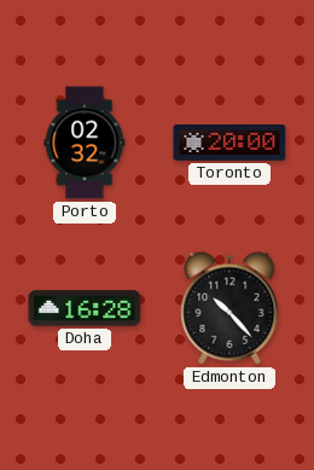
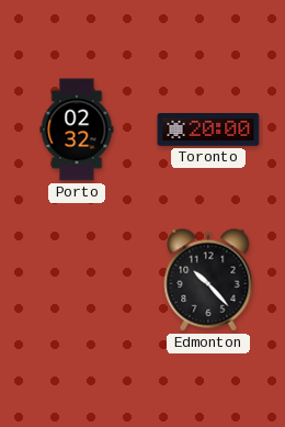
Doha: 16:28 -> none
